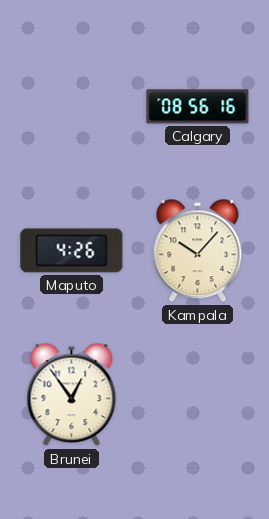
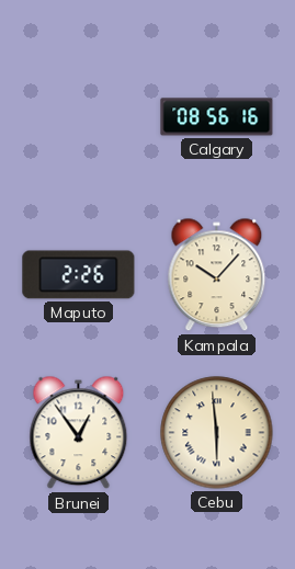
Maputo: 4:26 -> 2:26
Cebu: none -> 5:59
